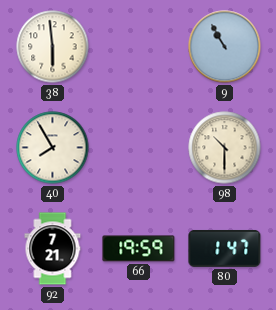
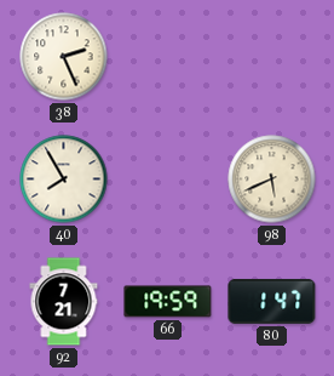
38: 5:59 -> 2:26
9: 10:55 -> none
98: 10:30 -> 5:41
